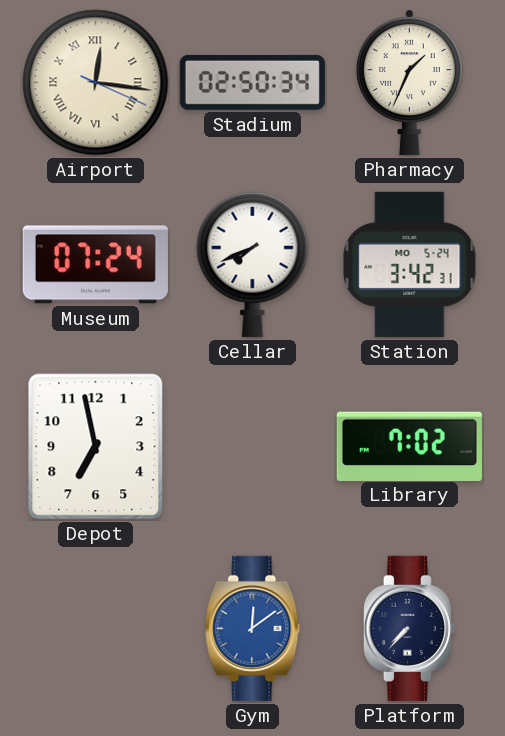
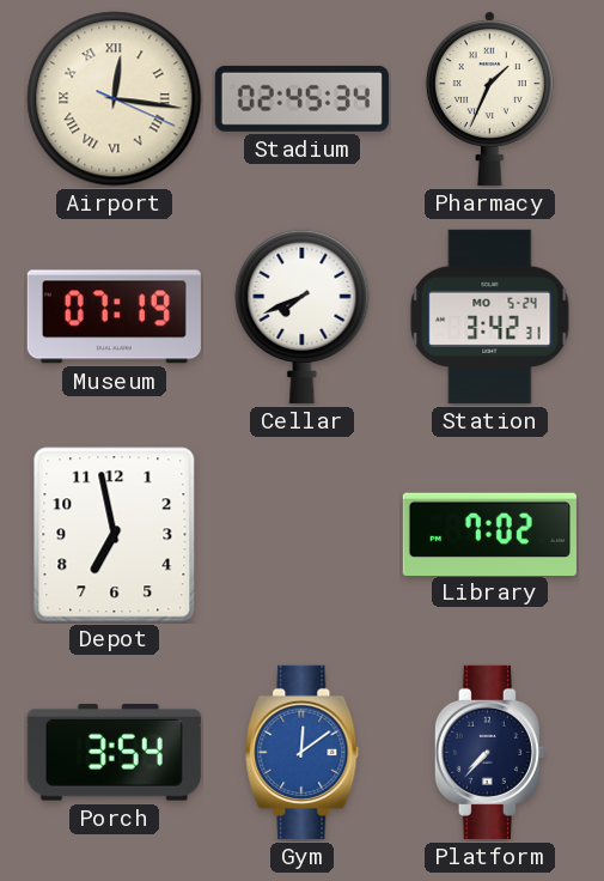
Stadium: 02:50 -> 02:45
Museum: 07:24 -> 07:19
Porch: none -> 3:54
